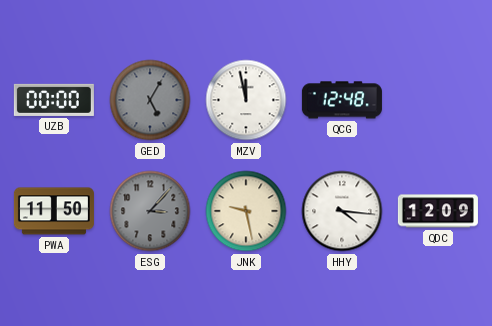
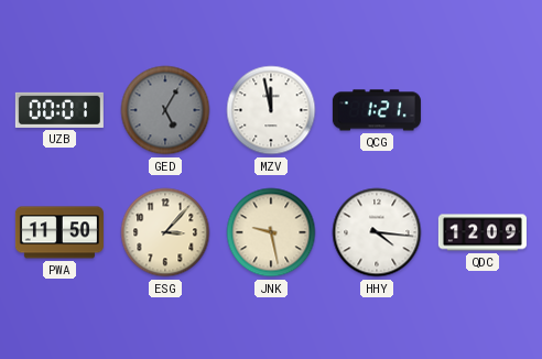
UZB: 00:00 -> 00:01
QCG: 12:48 -> 1:21
ESG dial: grey -> cream
